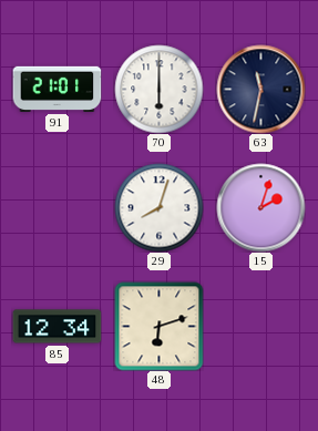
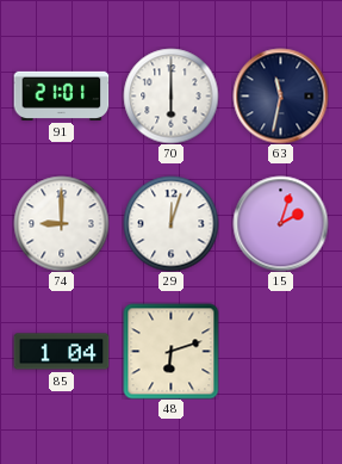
74: none -> 9:00
29: 8:03 -> 12:03
85: 12:34 -> 1:04
